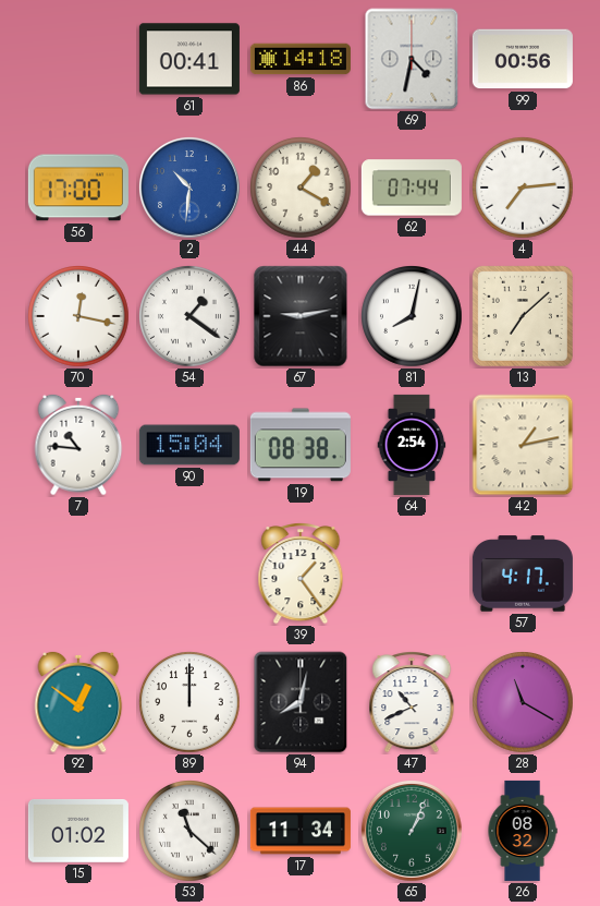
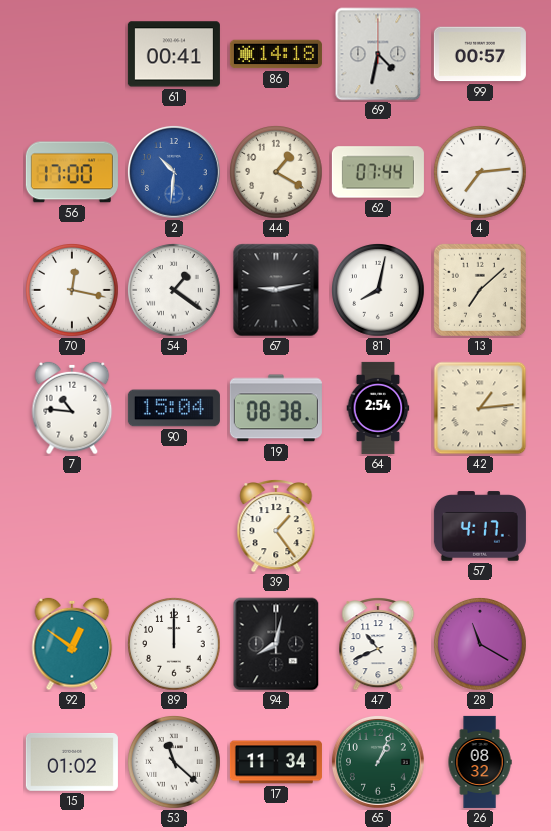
99: 00:56 -> 00:57
42: 1:13 -> 1:14
